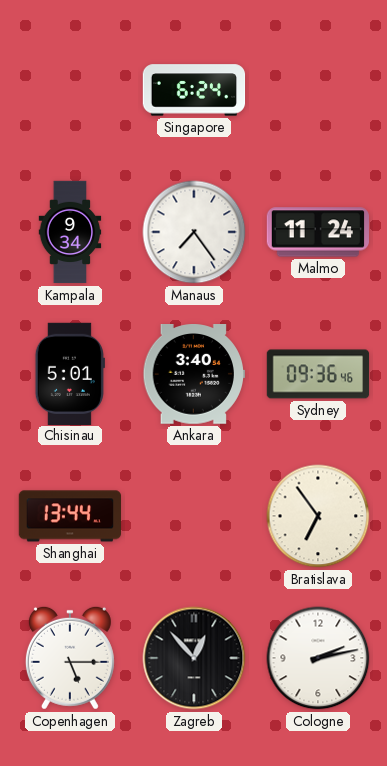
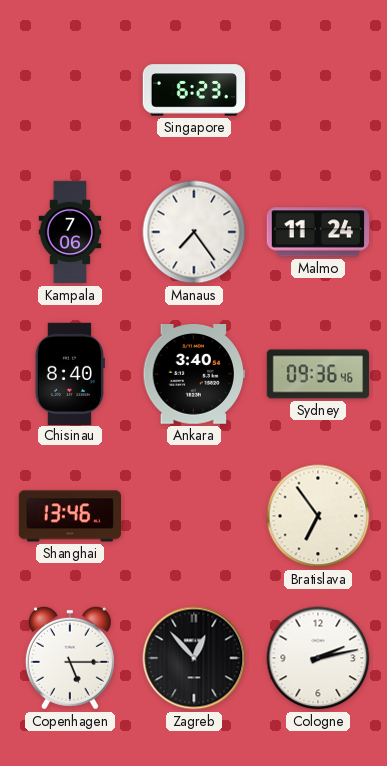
Singapore: 6:24 -> 6:23
Kampala: 9:34 -> 7:06
Chisinau: 5:01 -> 8:40
Shanghai: 13:44 -> 13:46
